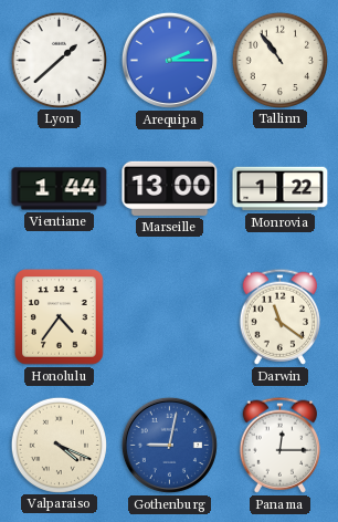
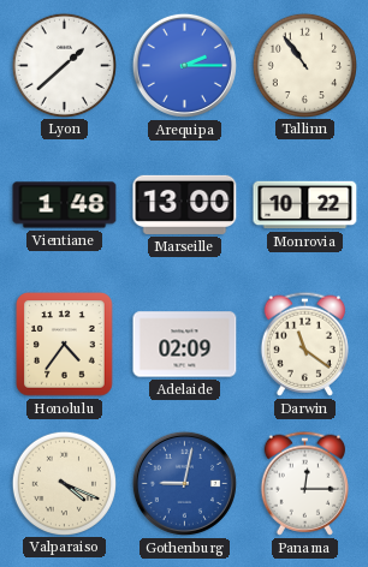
Vientiane: 1:44 -> 1:48
Monrovia: 1:22 -> 10:22
Adelaide: none -> 02:09
